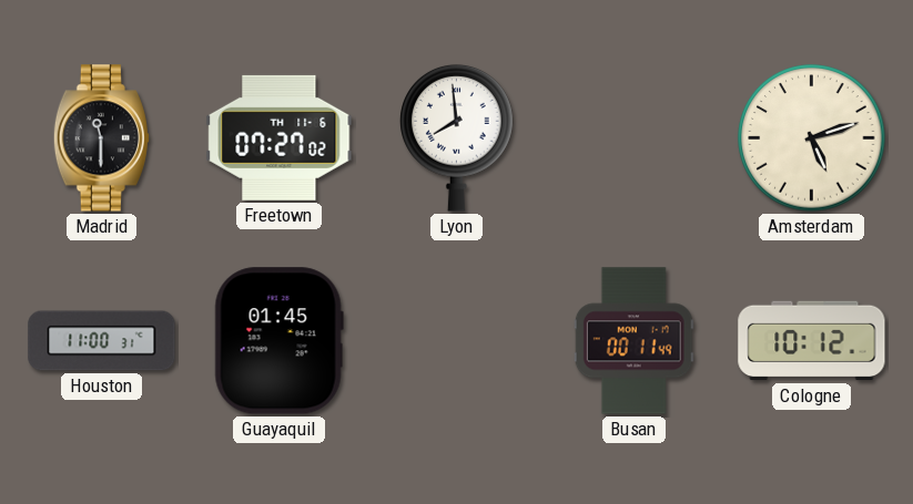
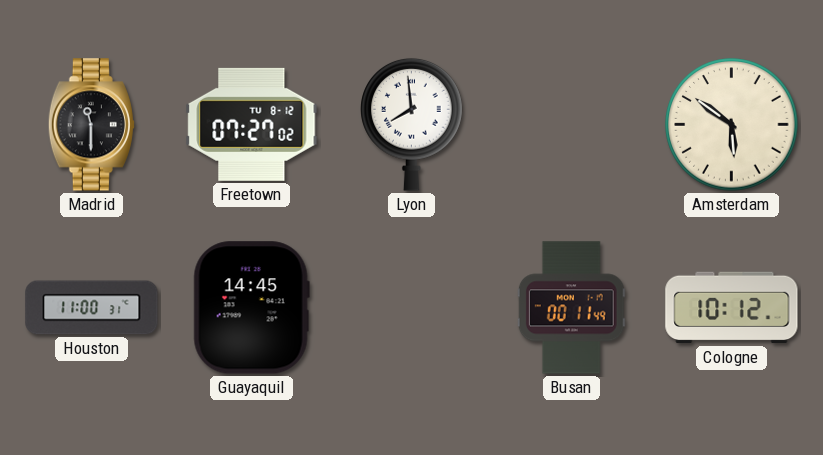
Freetown date: TH 11-6 -> TU 8-12
Amsterdam: 5:12 -> 5:51
Guayaquil: 01:45 -> 14:45
